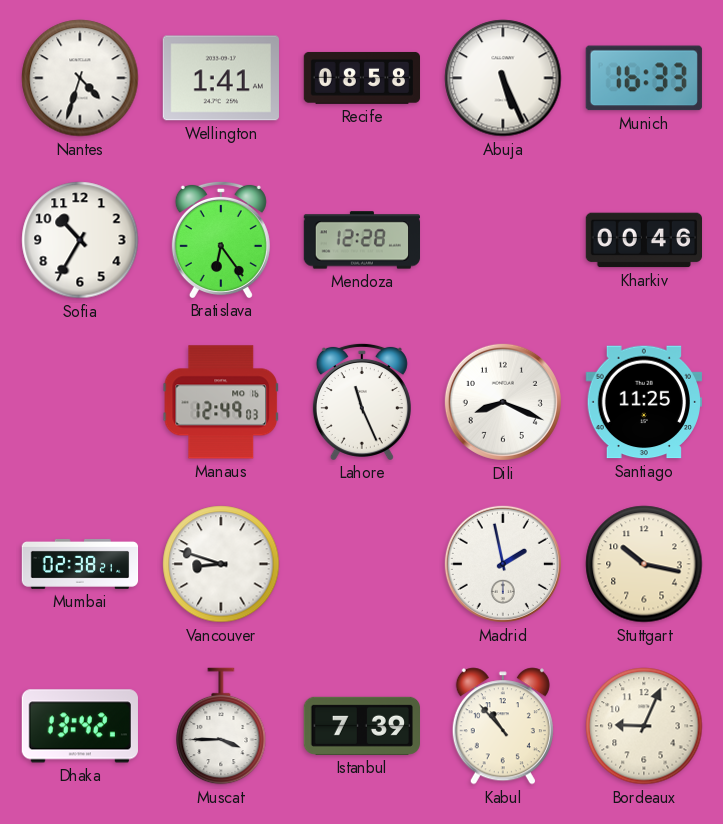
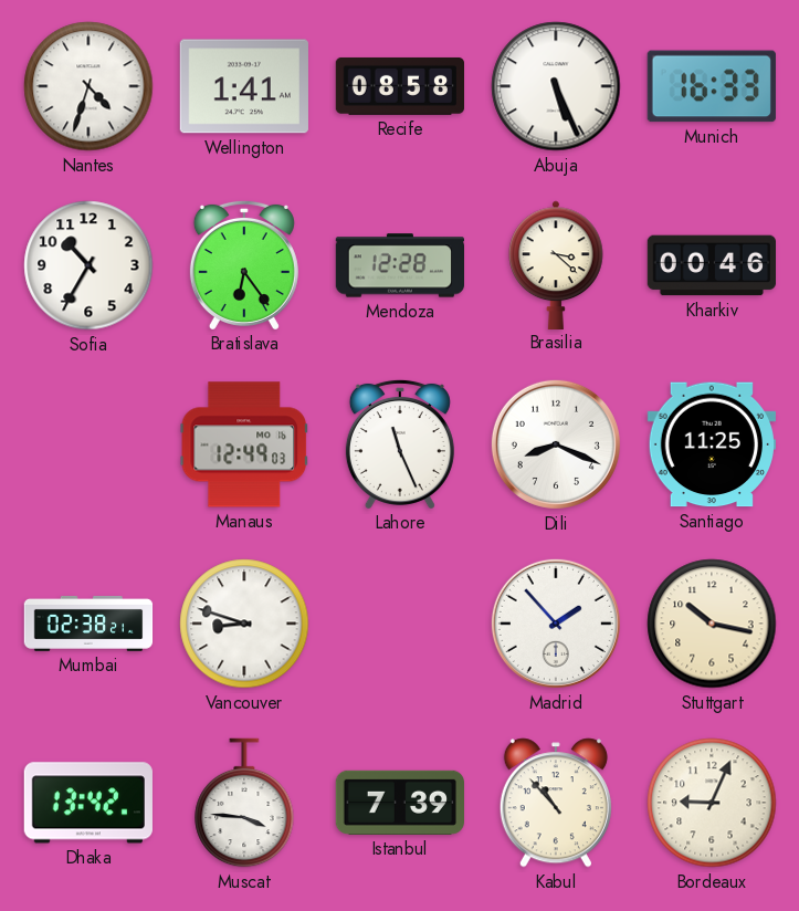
Brasilia: none -> 3:22
Madrid: 1:58 -> 1:53
Muscat: 3:45 -> 3:46
